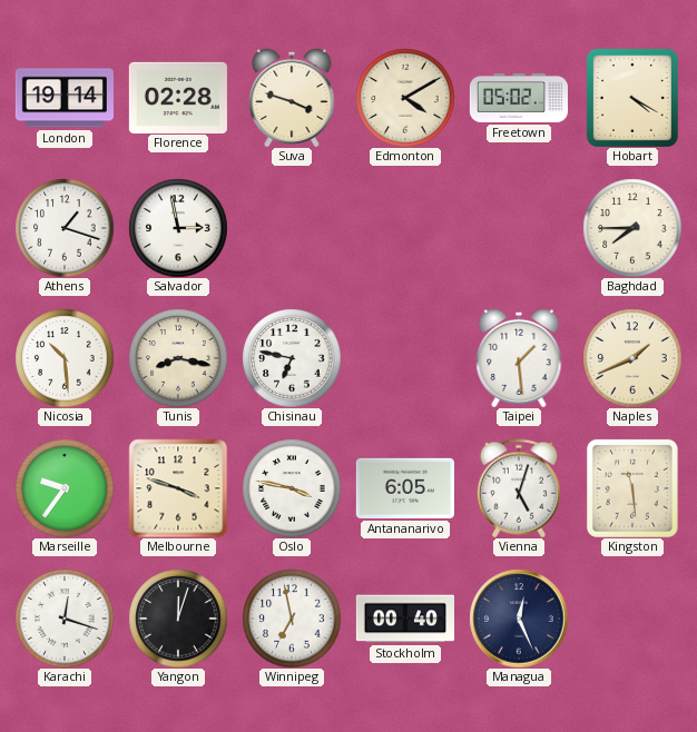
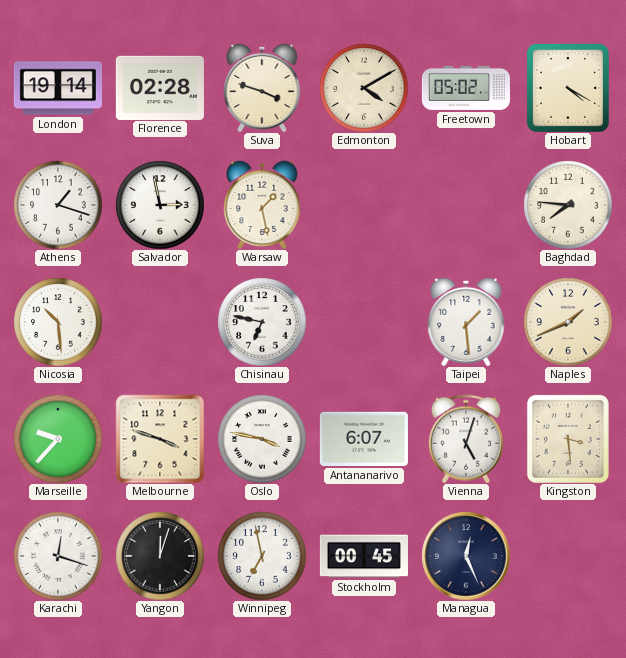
Warsaw: none -> 1:28
Baghdad: 7:45 -> 7:46
Tunis: 8:17 -> none
Marseille: 9:36 -> 9:37
Antananarivo: 6:05 -> 6:07
Kingston: 11:29 -> 3:29
Stockholm: 00:40 -> 00:45
